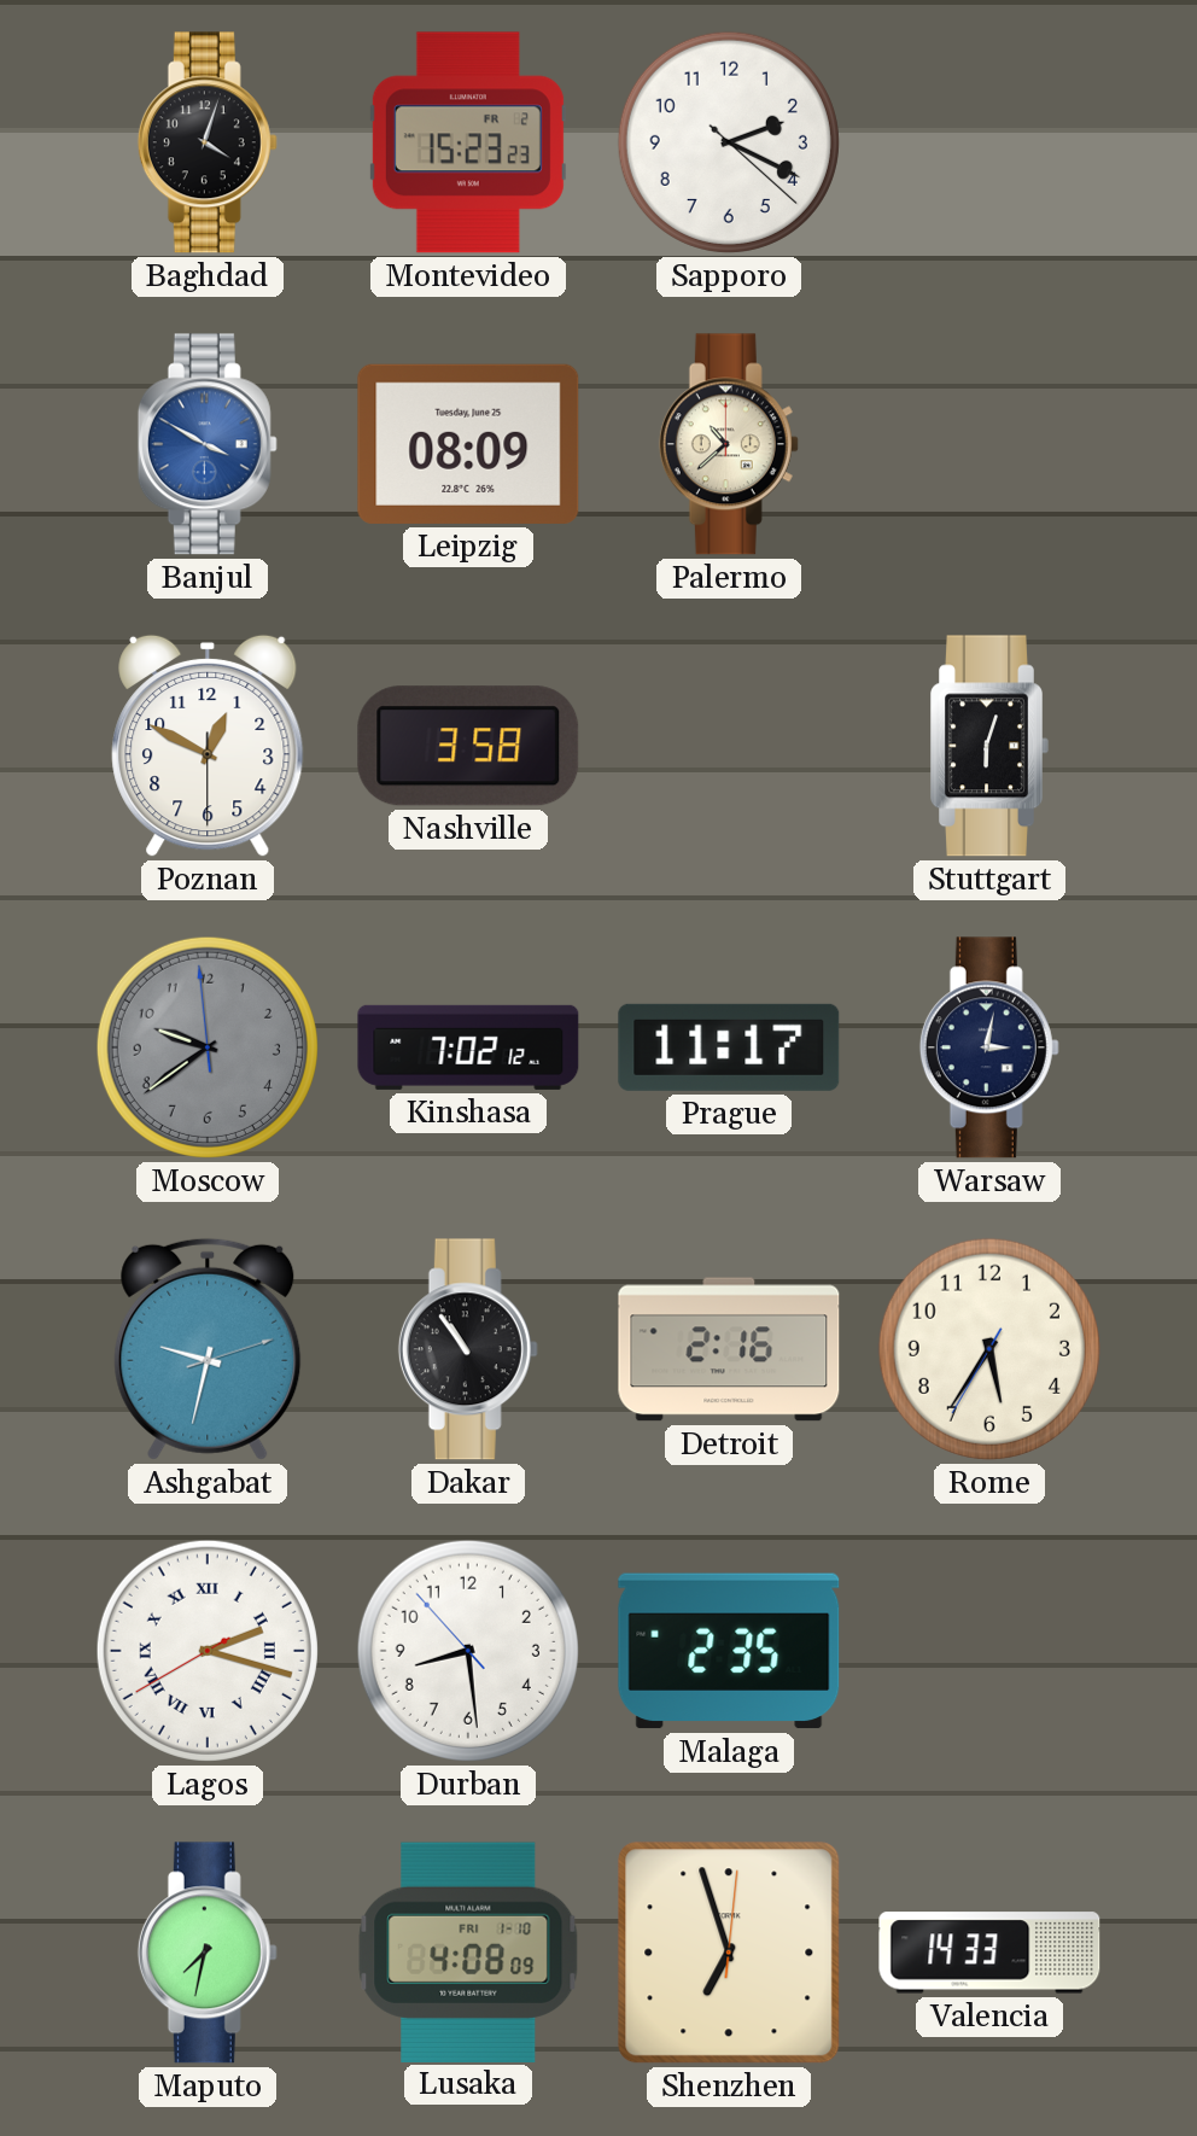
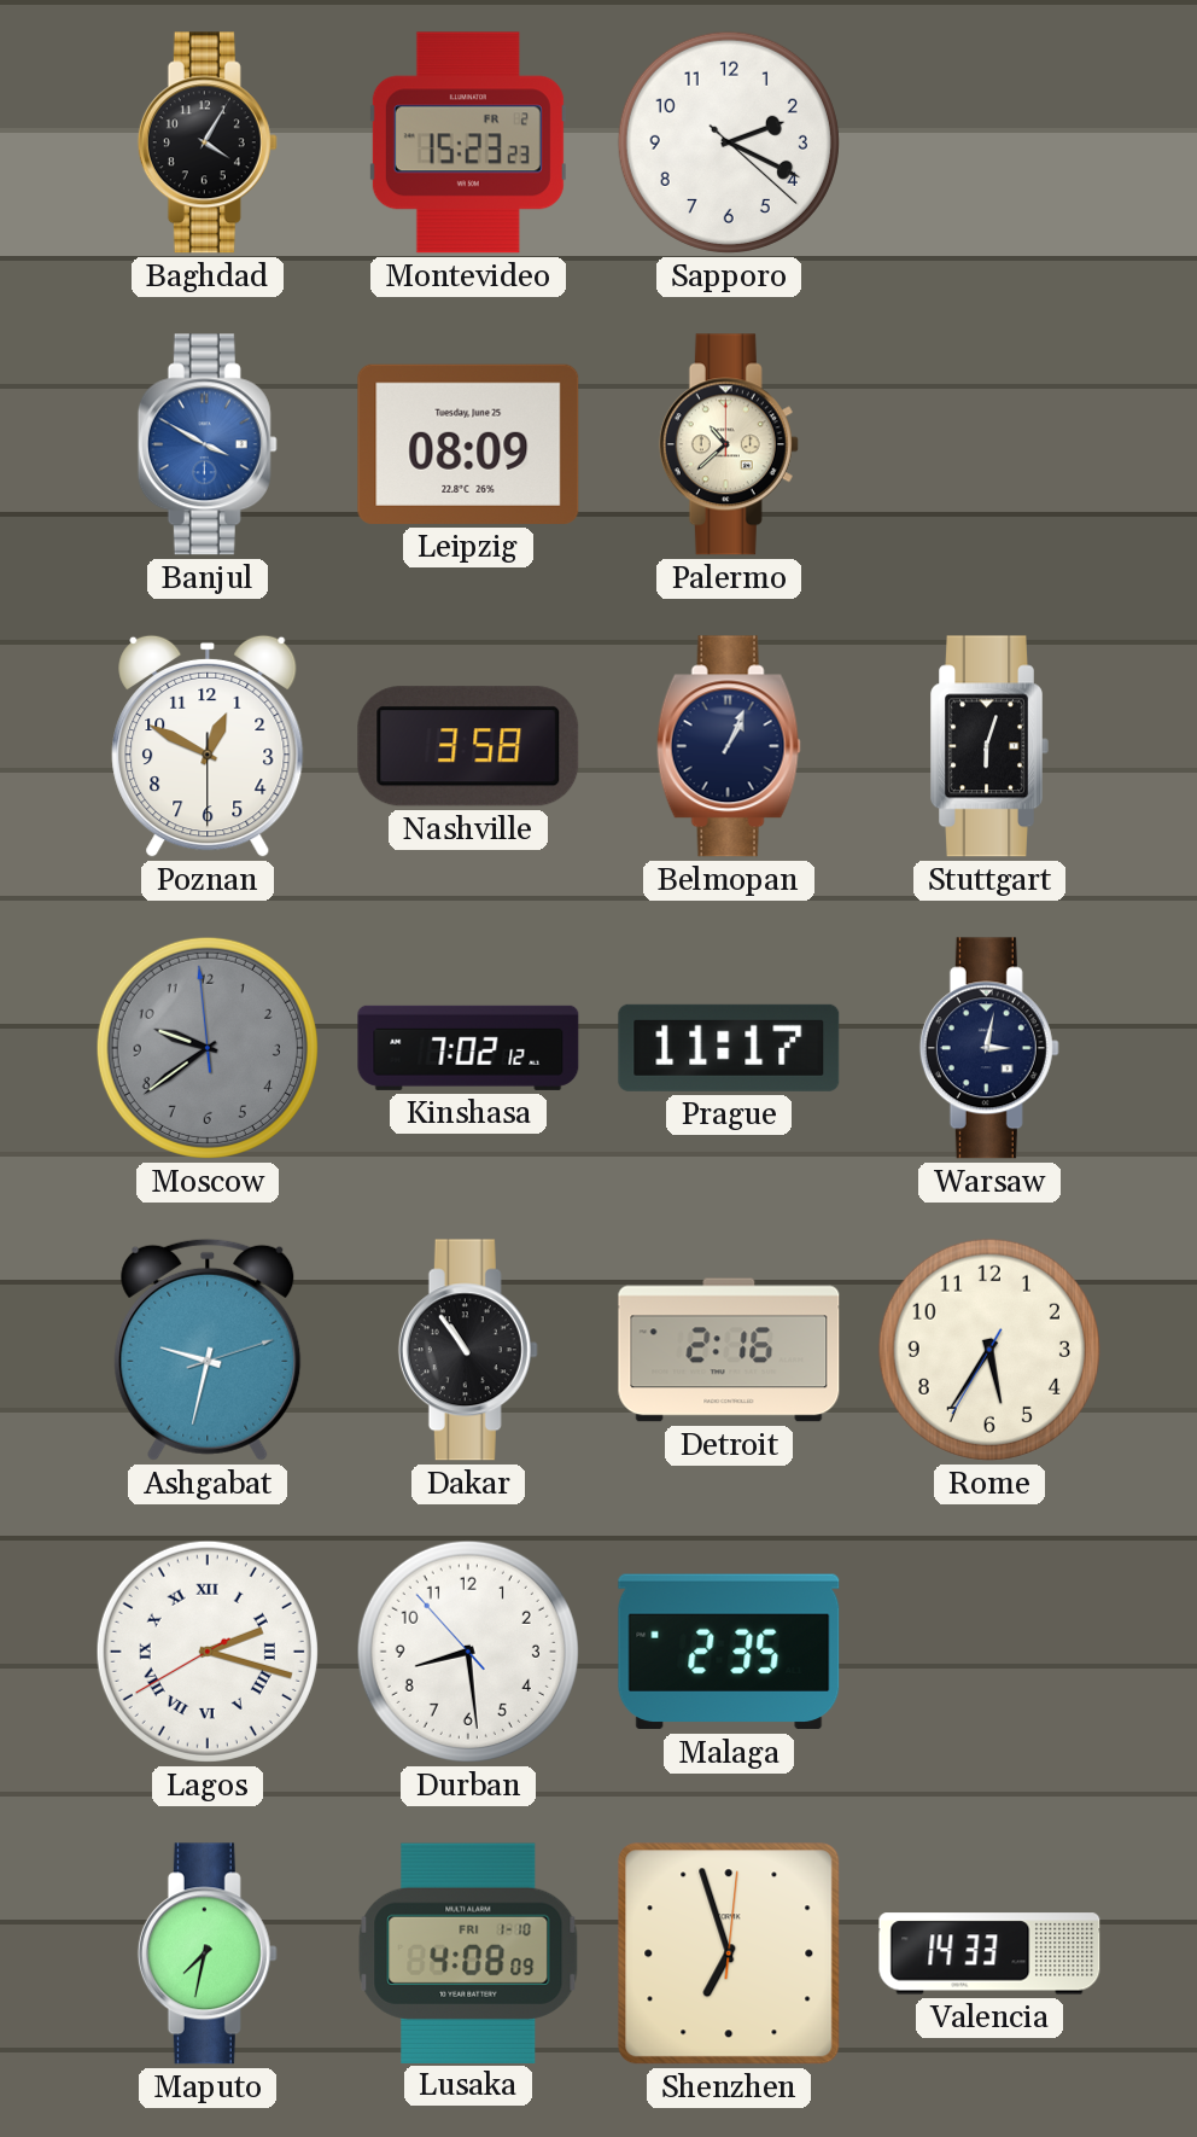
Baghdad: 4:03 -> 4:05
Belmopan: none -> 1:04
